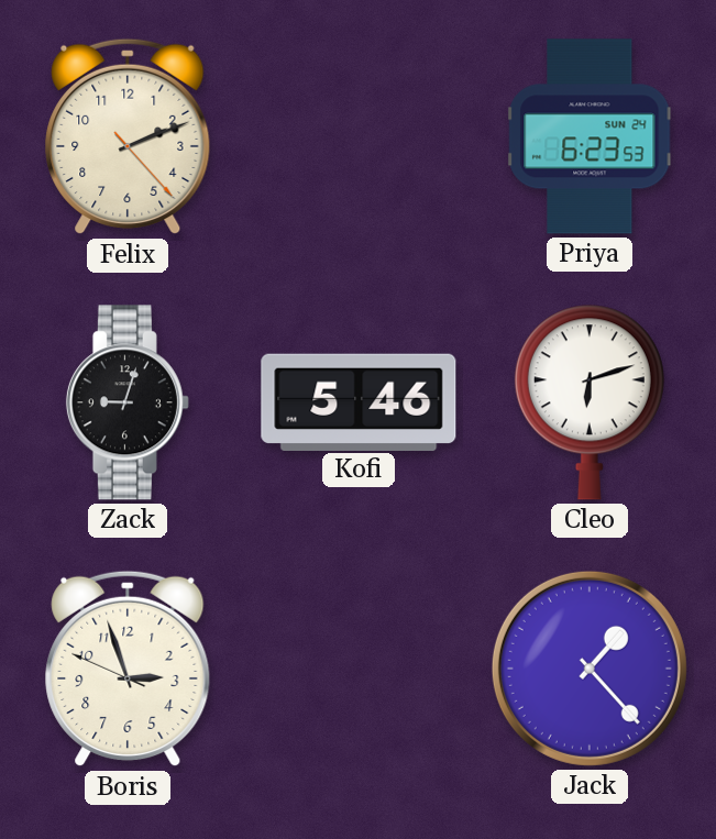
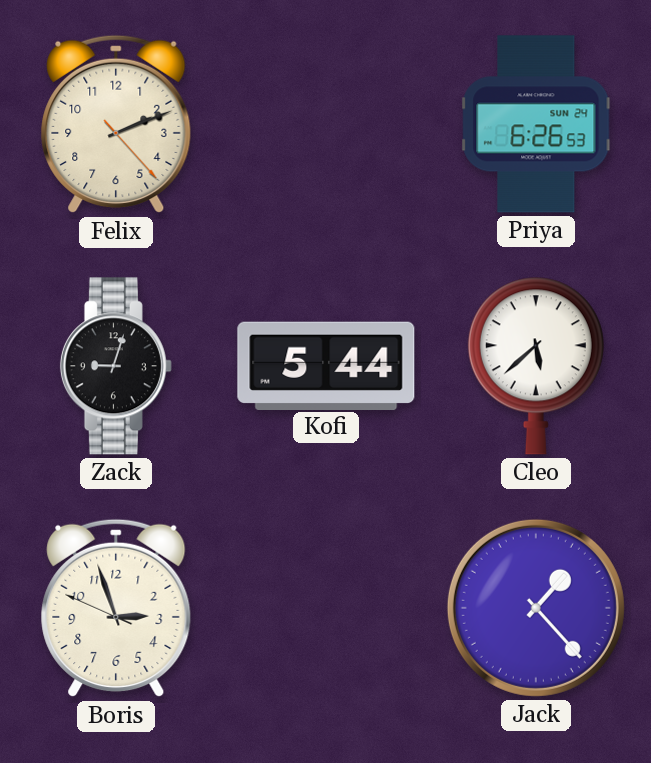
Priya: 6:23 -> 6:26
Kofi: 5:46 -> 5:44
Cleo: 6:12 -> 5:38
